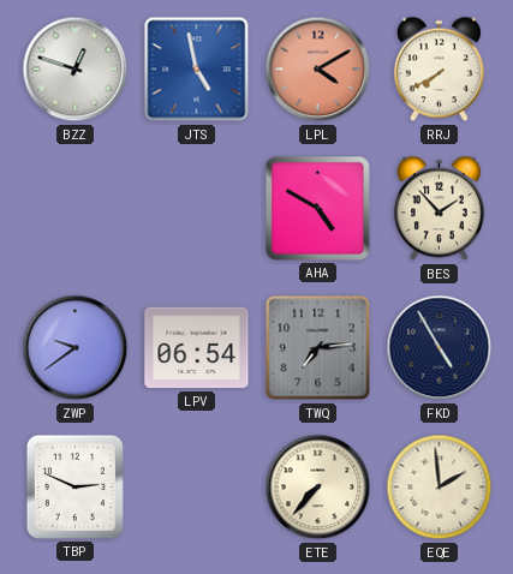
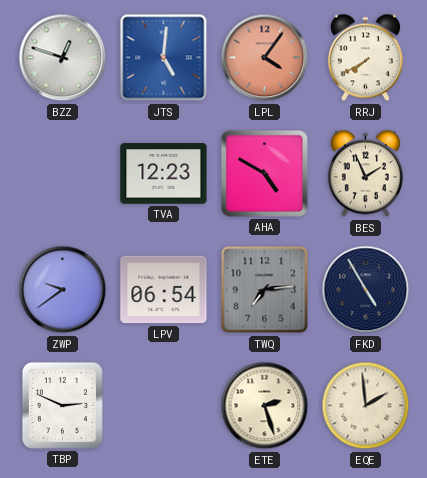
JTS: 4:58 -> 5:01
LPL: 4:10 -> 4:06
TVA: none -> 12:23
BES: 1:53 -> 1:56
ETE: 7:37 -> 2:27
